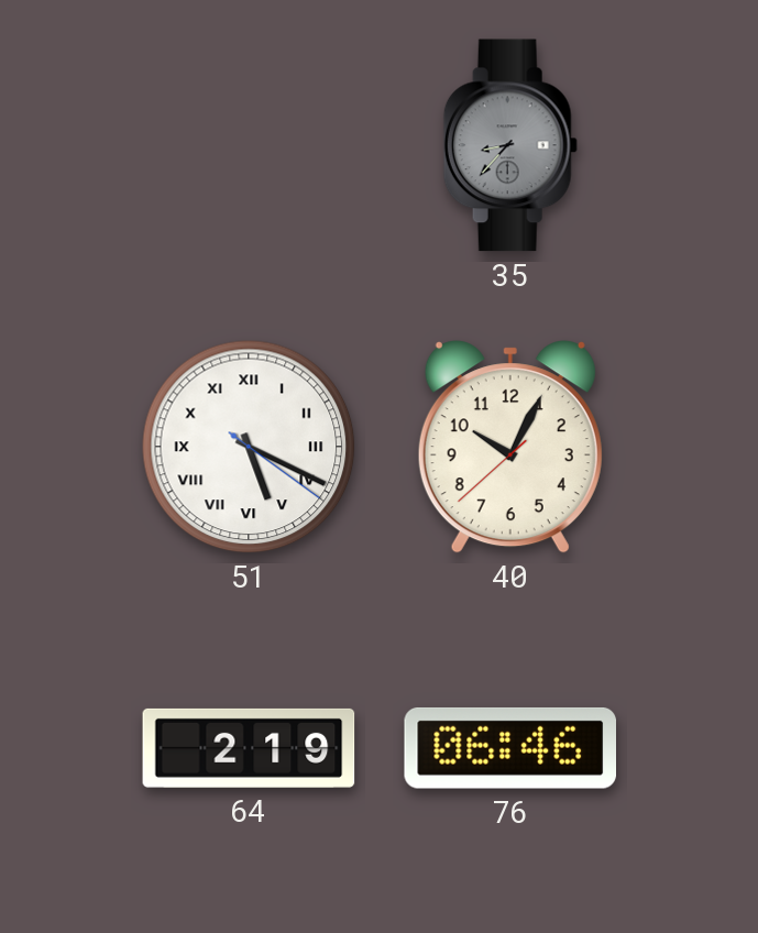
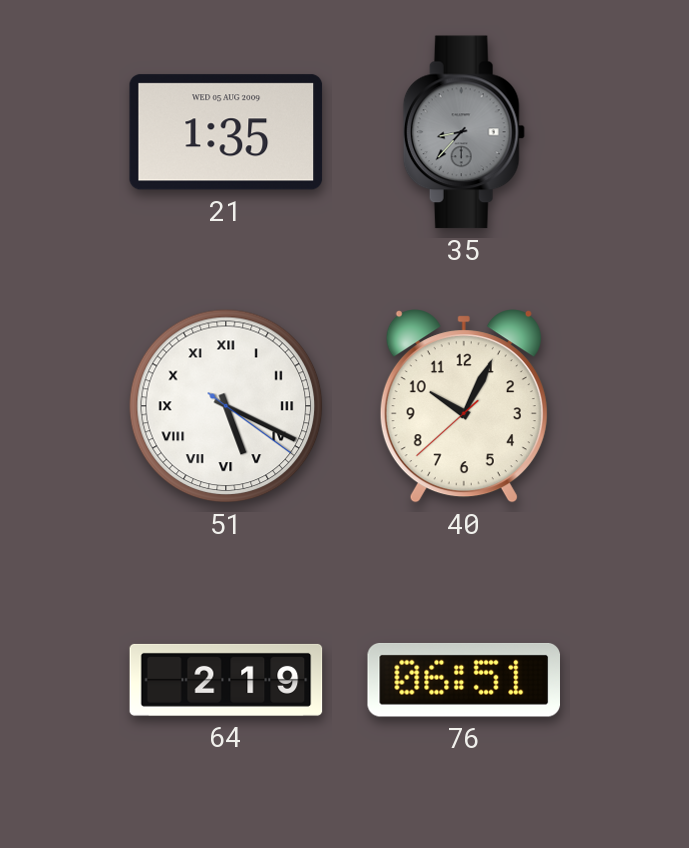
21: none -> 1:35
76: 06:46 -> 06:51
